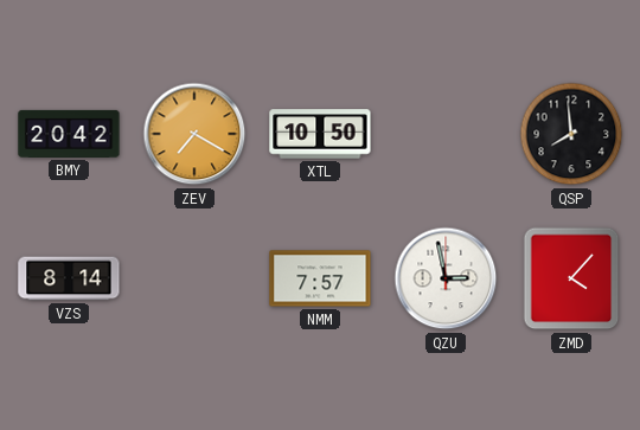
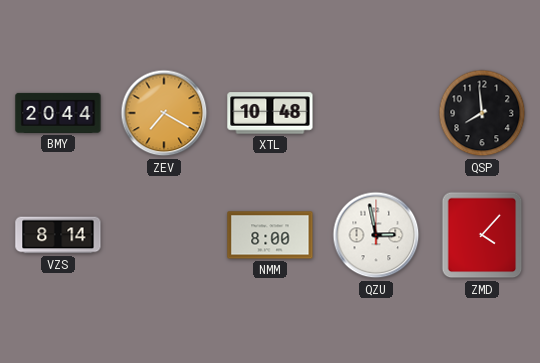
BMY: 20:42 -> 20:44
XTL: 10:50 -> 10:48
NMM: 7:57 -> 8:00
